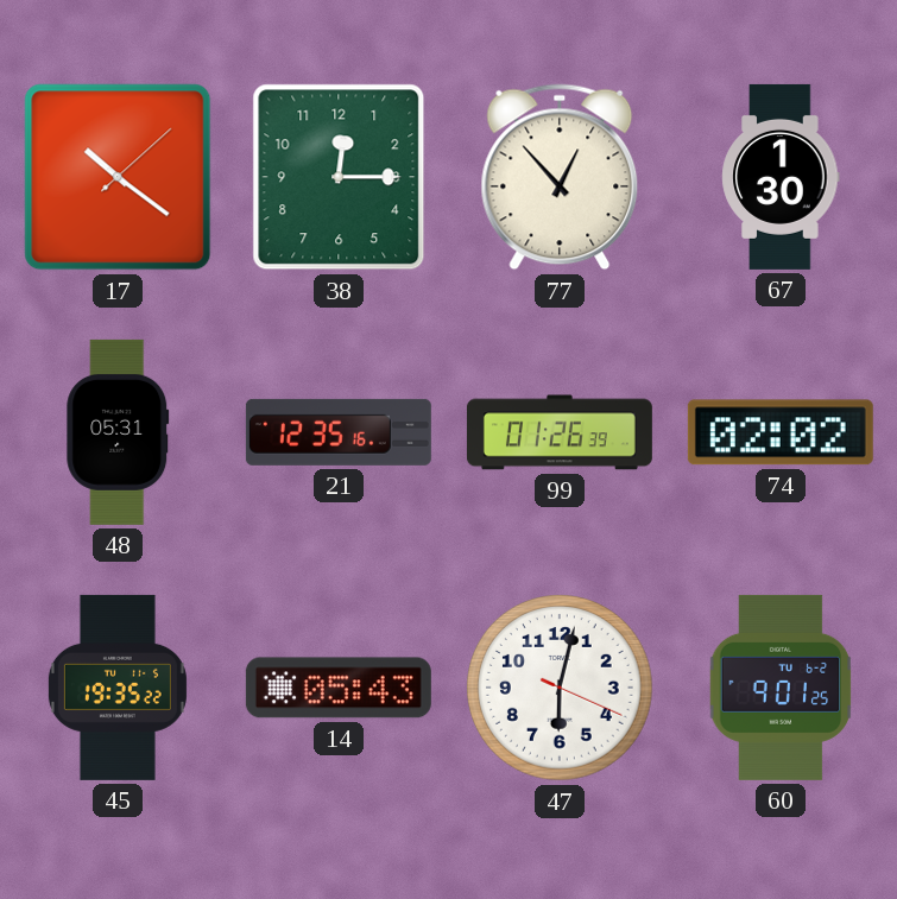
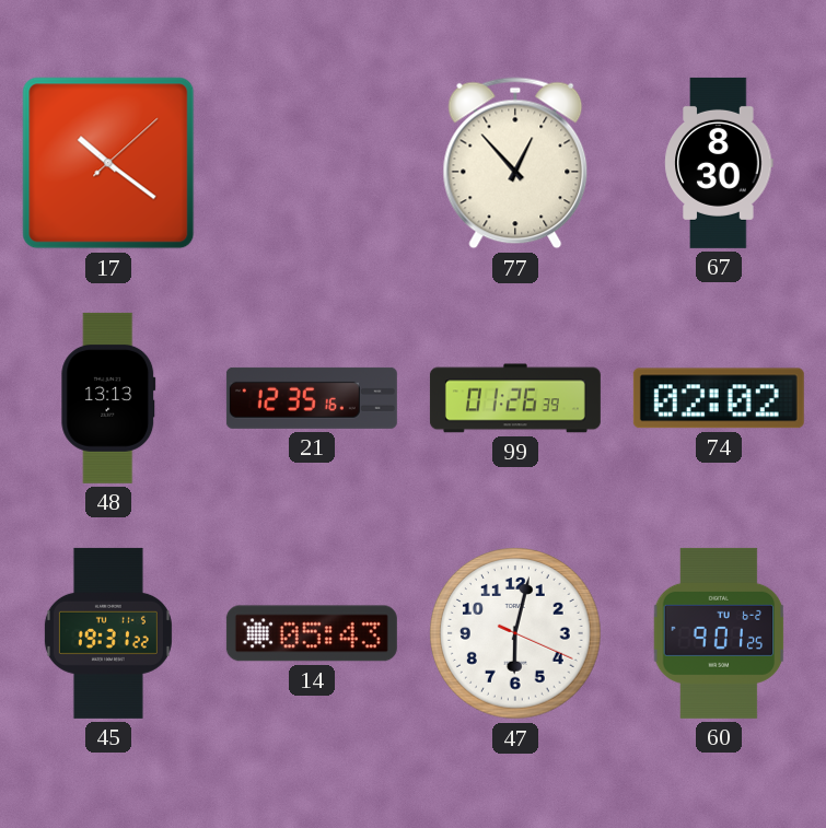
38: 12:15 -> none
67: 1:30 -> 8:30
48: 05:31 -> 13:13
45: 19:35 -> 19:31
